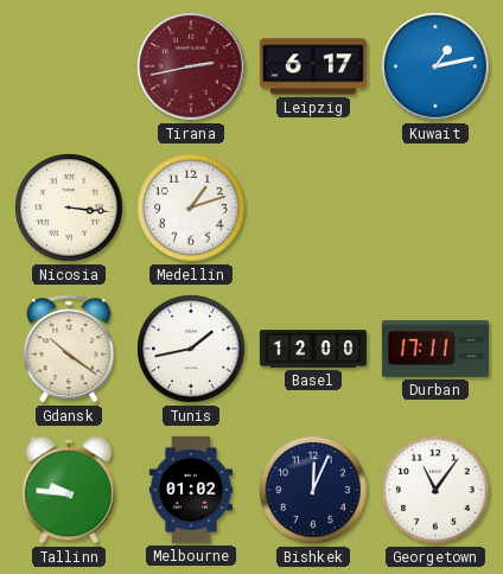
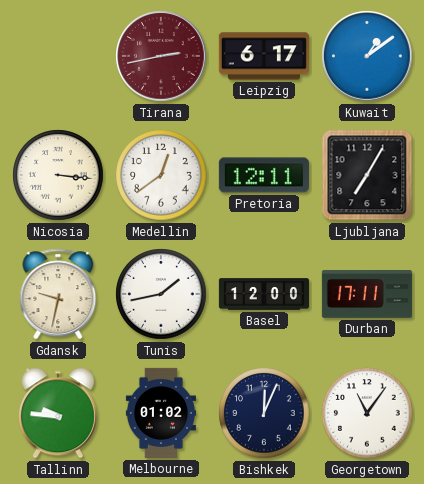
Kuwait: 1:13 -> 1:09
Medellin: 1:12 -> 12:39
Pretoria: none -> 12:11
Ljubljana: none -> 7:05
Gdansk: 10:21 -> 9:32
